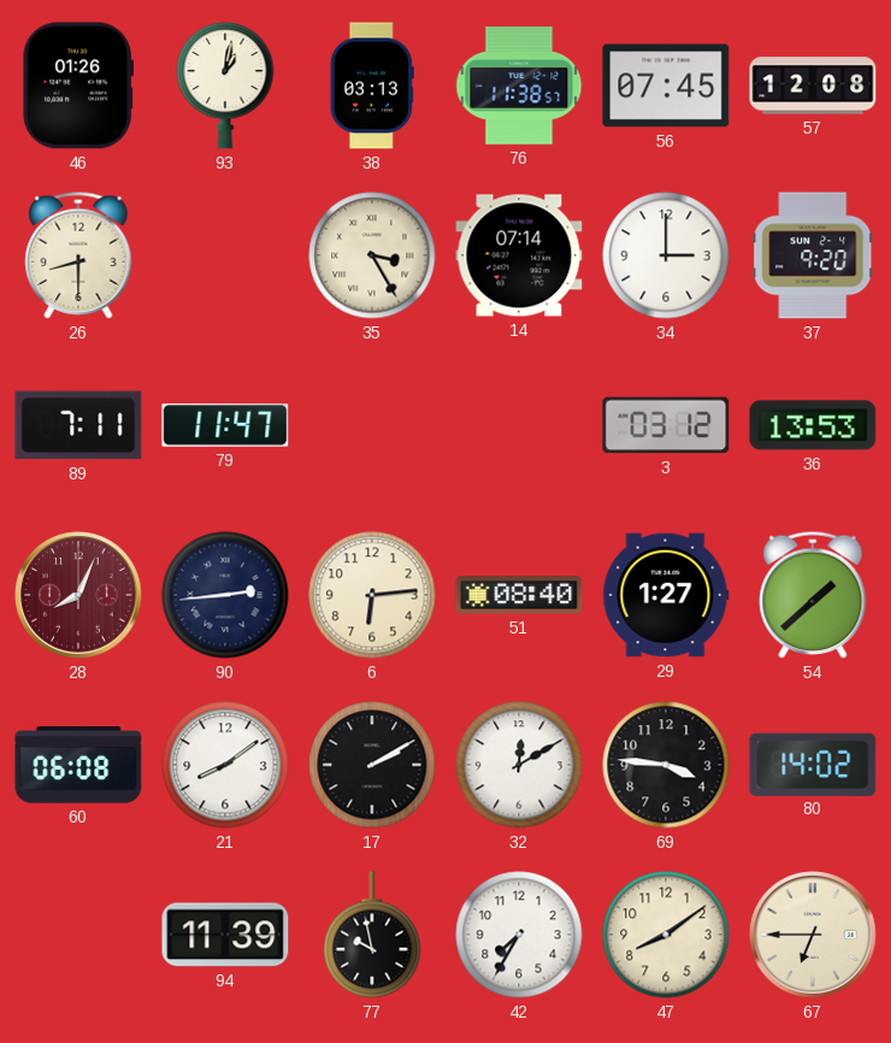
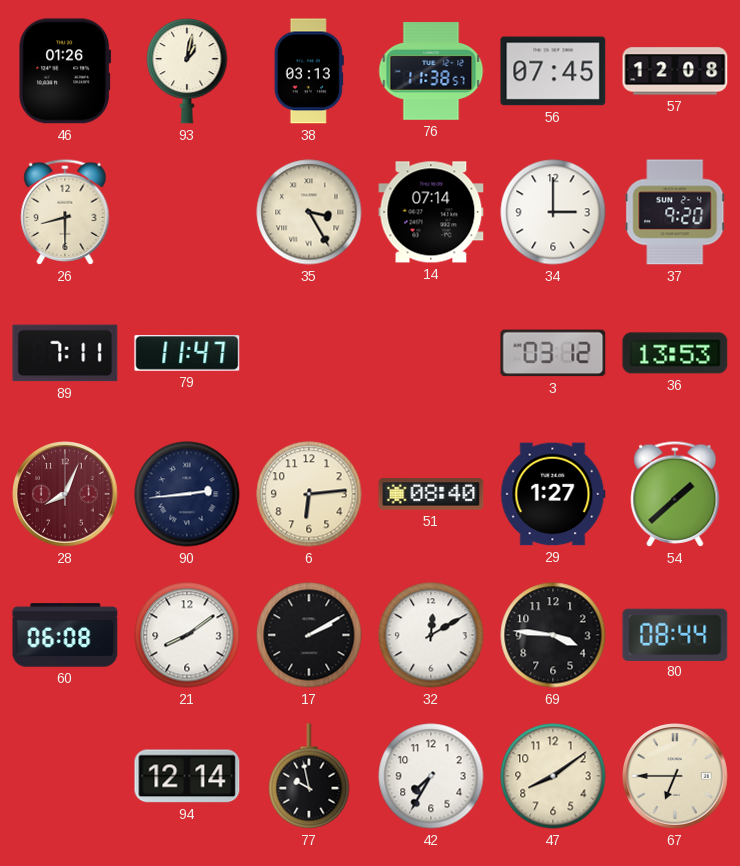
80: 14:02 -> 08:44
94: 11:39 -> 12:14
